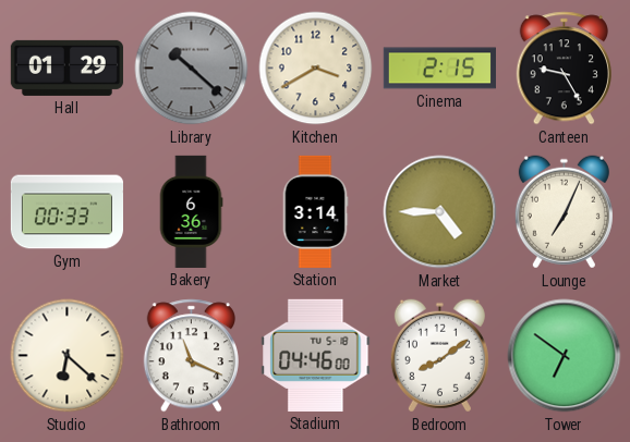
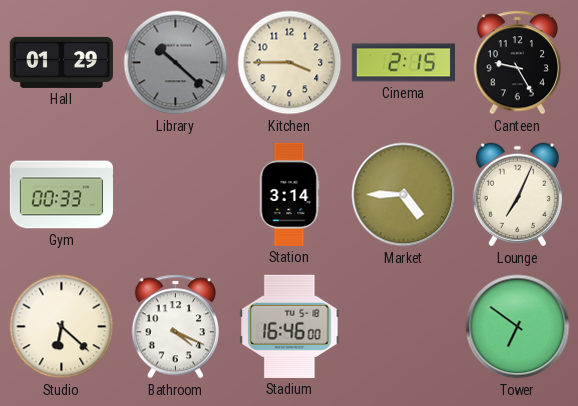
Kitchen: 3:40 -> 3:45
Bakery: 6:36 -> none
Bathroom: 11:19 -> 4:19
Stadium: 04:46 -> 16:46
Bedroom: 8:09 -> none
